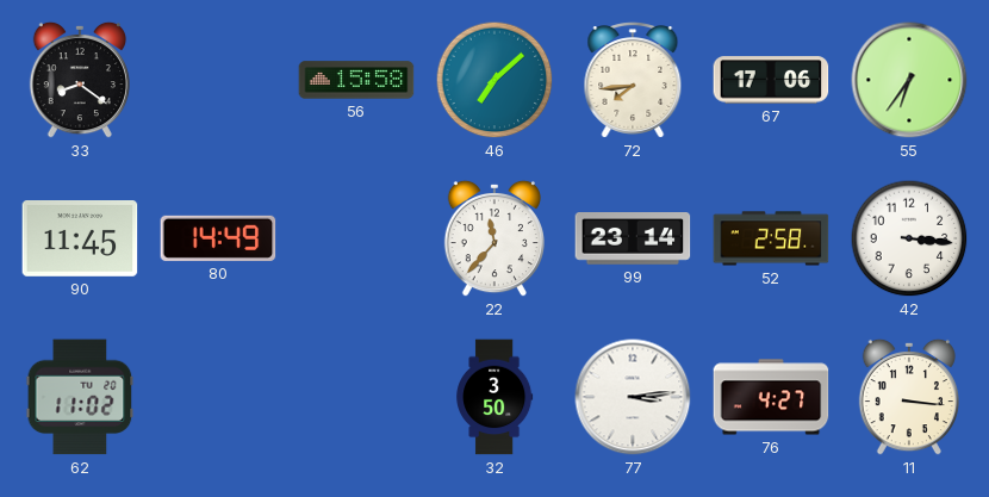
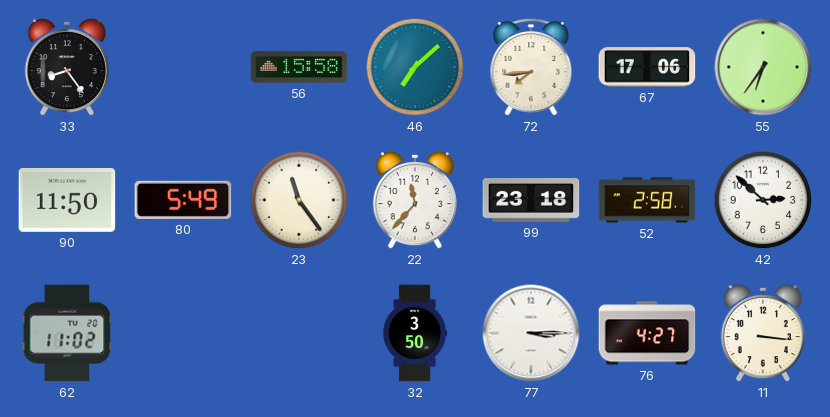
33: 8:21 -> 8:24
90: 11:45 -> 11:50
80: 14:49 -> 5:49
23: none -> 11:24
99: 23:14 -> 23:18
42: 3:16 -> 2:52
77: 3:14 -> 3:15
